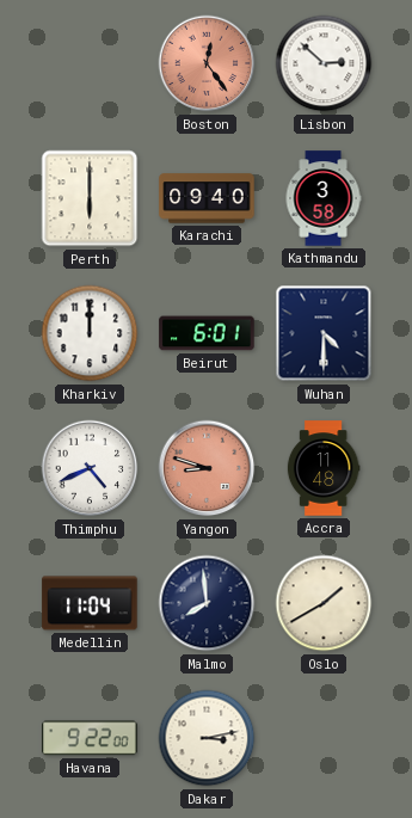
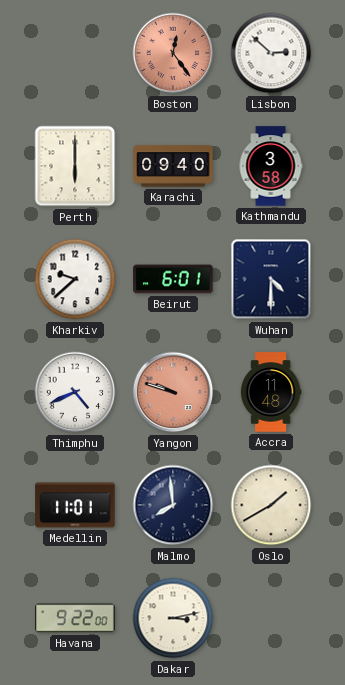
Kharkiv: 12:00 -> 9:38
Yangon: 8:48 -> 9:48
Medellin: 11:04 -> 11:01
